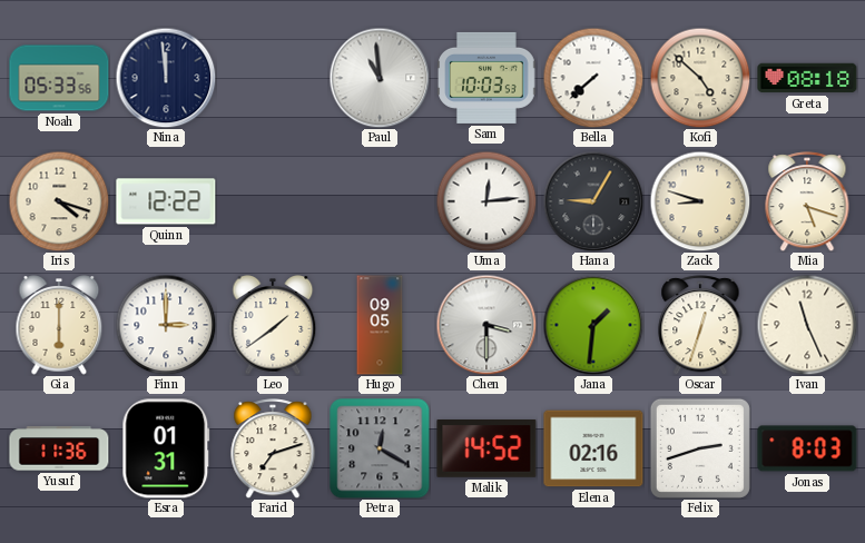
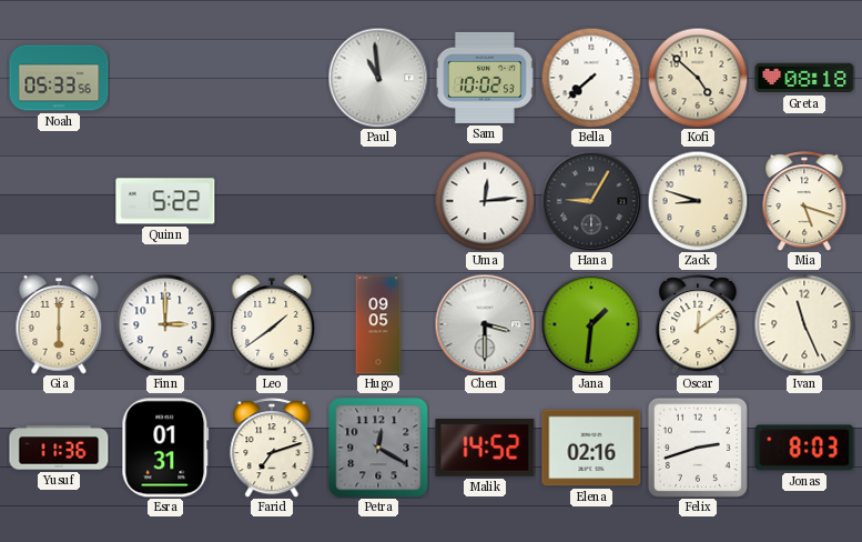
Nina: 11:59 -> none
Sam: 10:03 -> 10:02
Iris: 4:18 -> none
Quinn: 12:22 -> 5:22
Oscar: 12:33 -> 12:09
